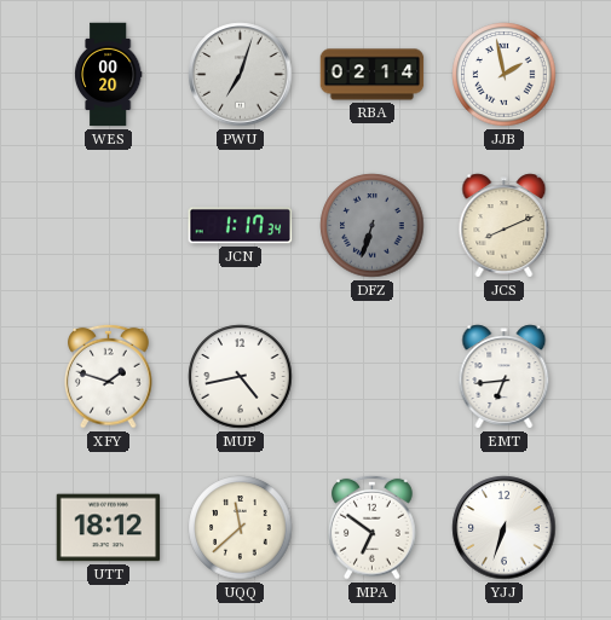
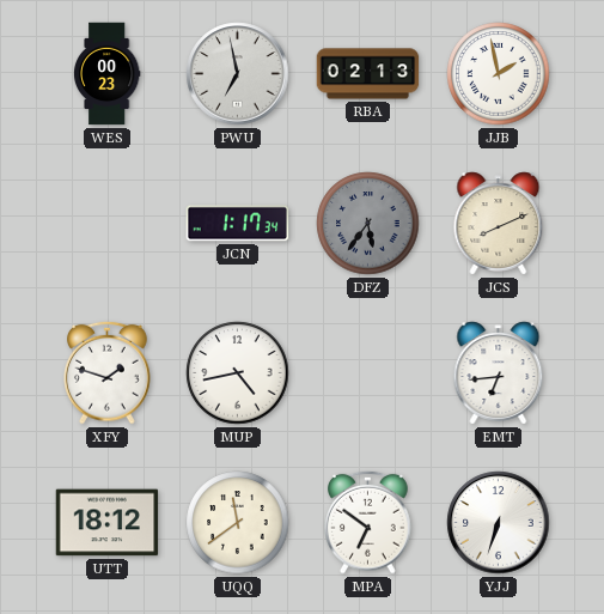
WES: 00:20 -> 00:23
PWU: 7:03 -> 6:58
RBA: 02:14 -> 02:13
DFZ: 6:33 -> 5:36
UQQ: 11:38 -> 11:39
